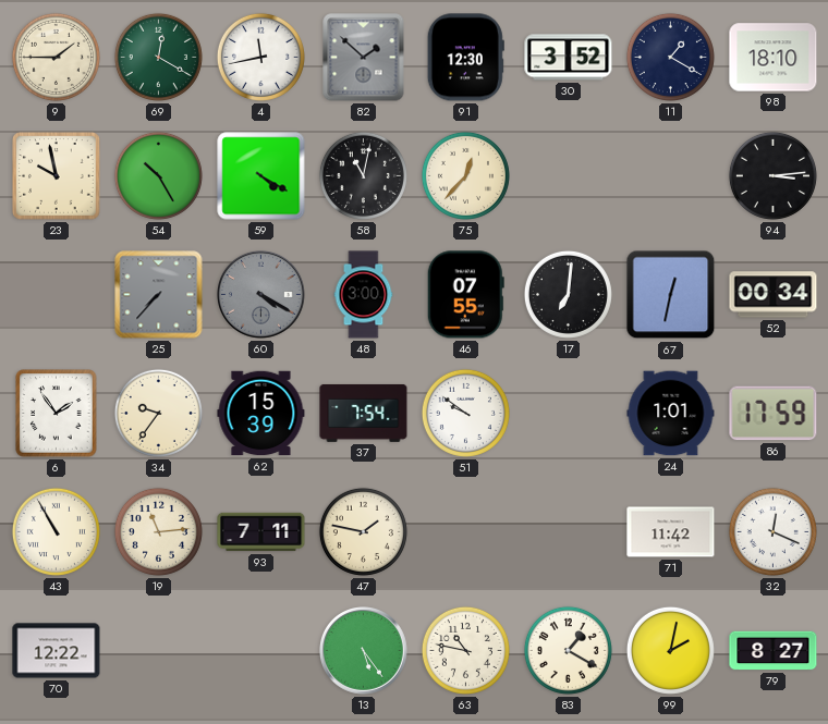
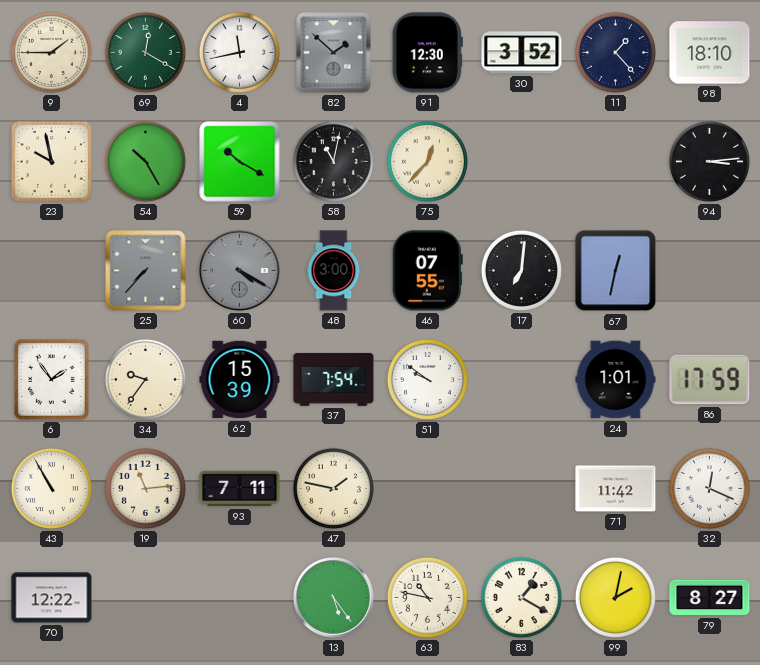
11: 1:20 -> 1:23
59: 4:20 -> 10:20
52: 00:34 -> none
